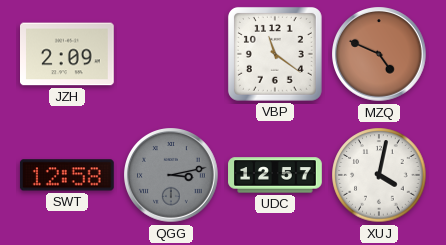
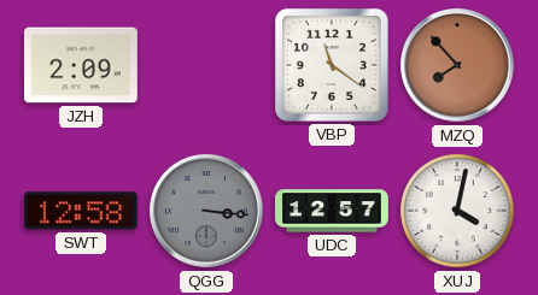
MZQ: 4:49 -> 7:53
QGG: 3:13 -> 3:16
